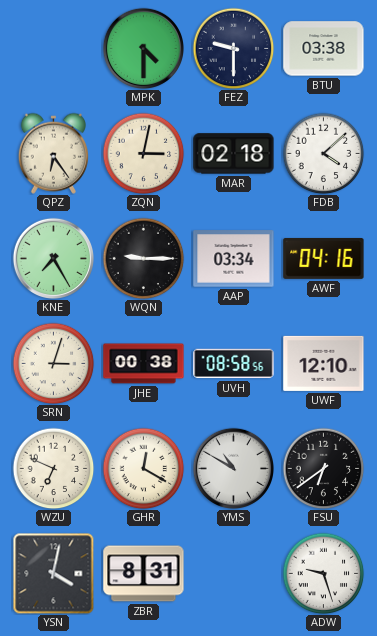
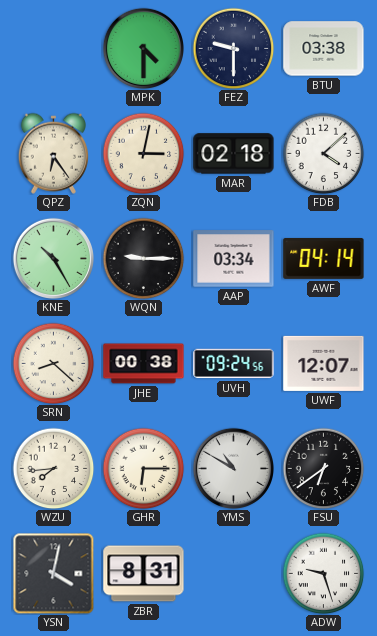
KNE: 7:25 -> 10:25
AWF: 04:16 -> 04:14
SRN: 3:03 -> 8:22
UVH: 08:58 -> 09:24
UWF: 12:10 -> 12:07
WZU: 6:49 -> 7:44
GHR: 12:20 -> 6:15
